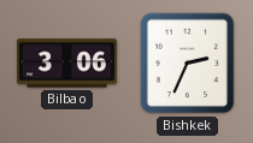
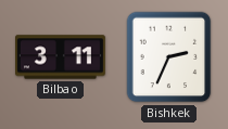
Bilbao: 3:06 -> 3:11
